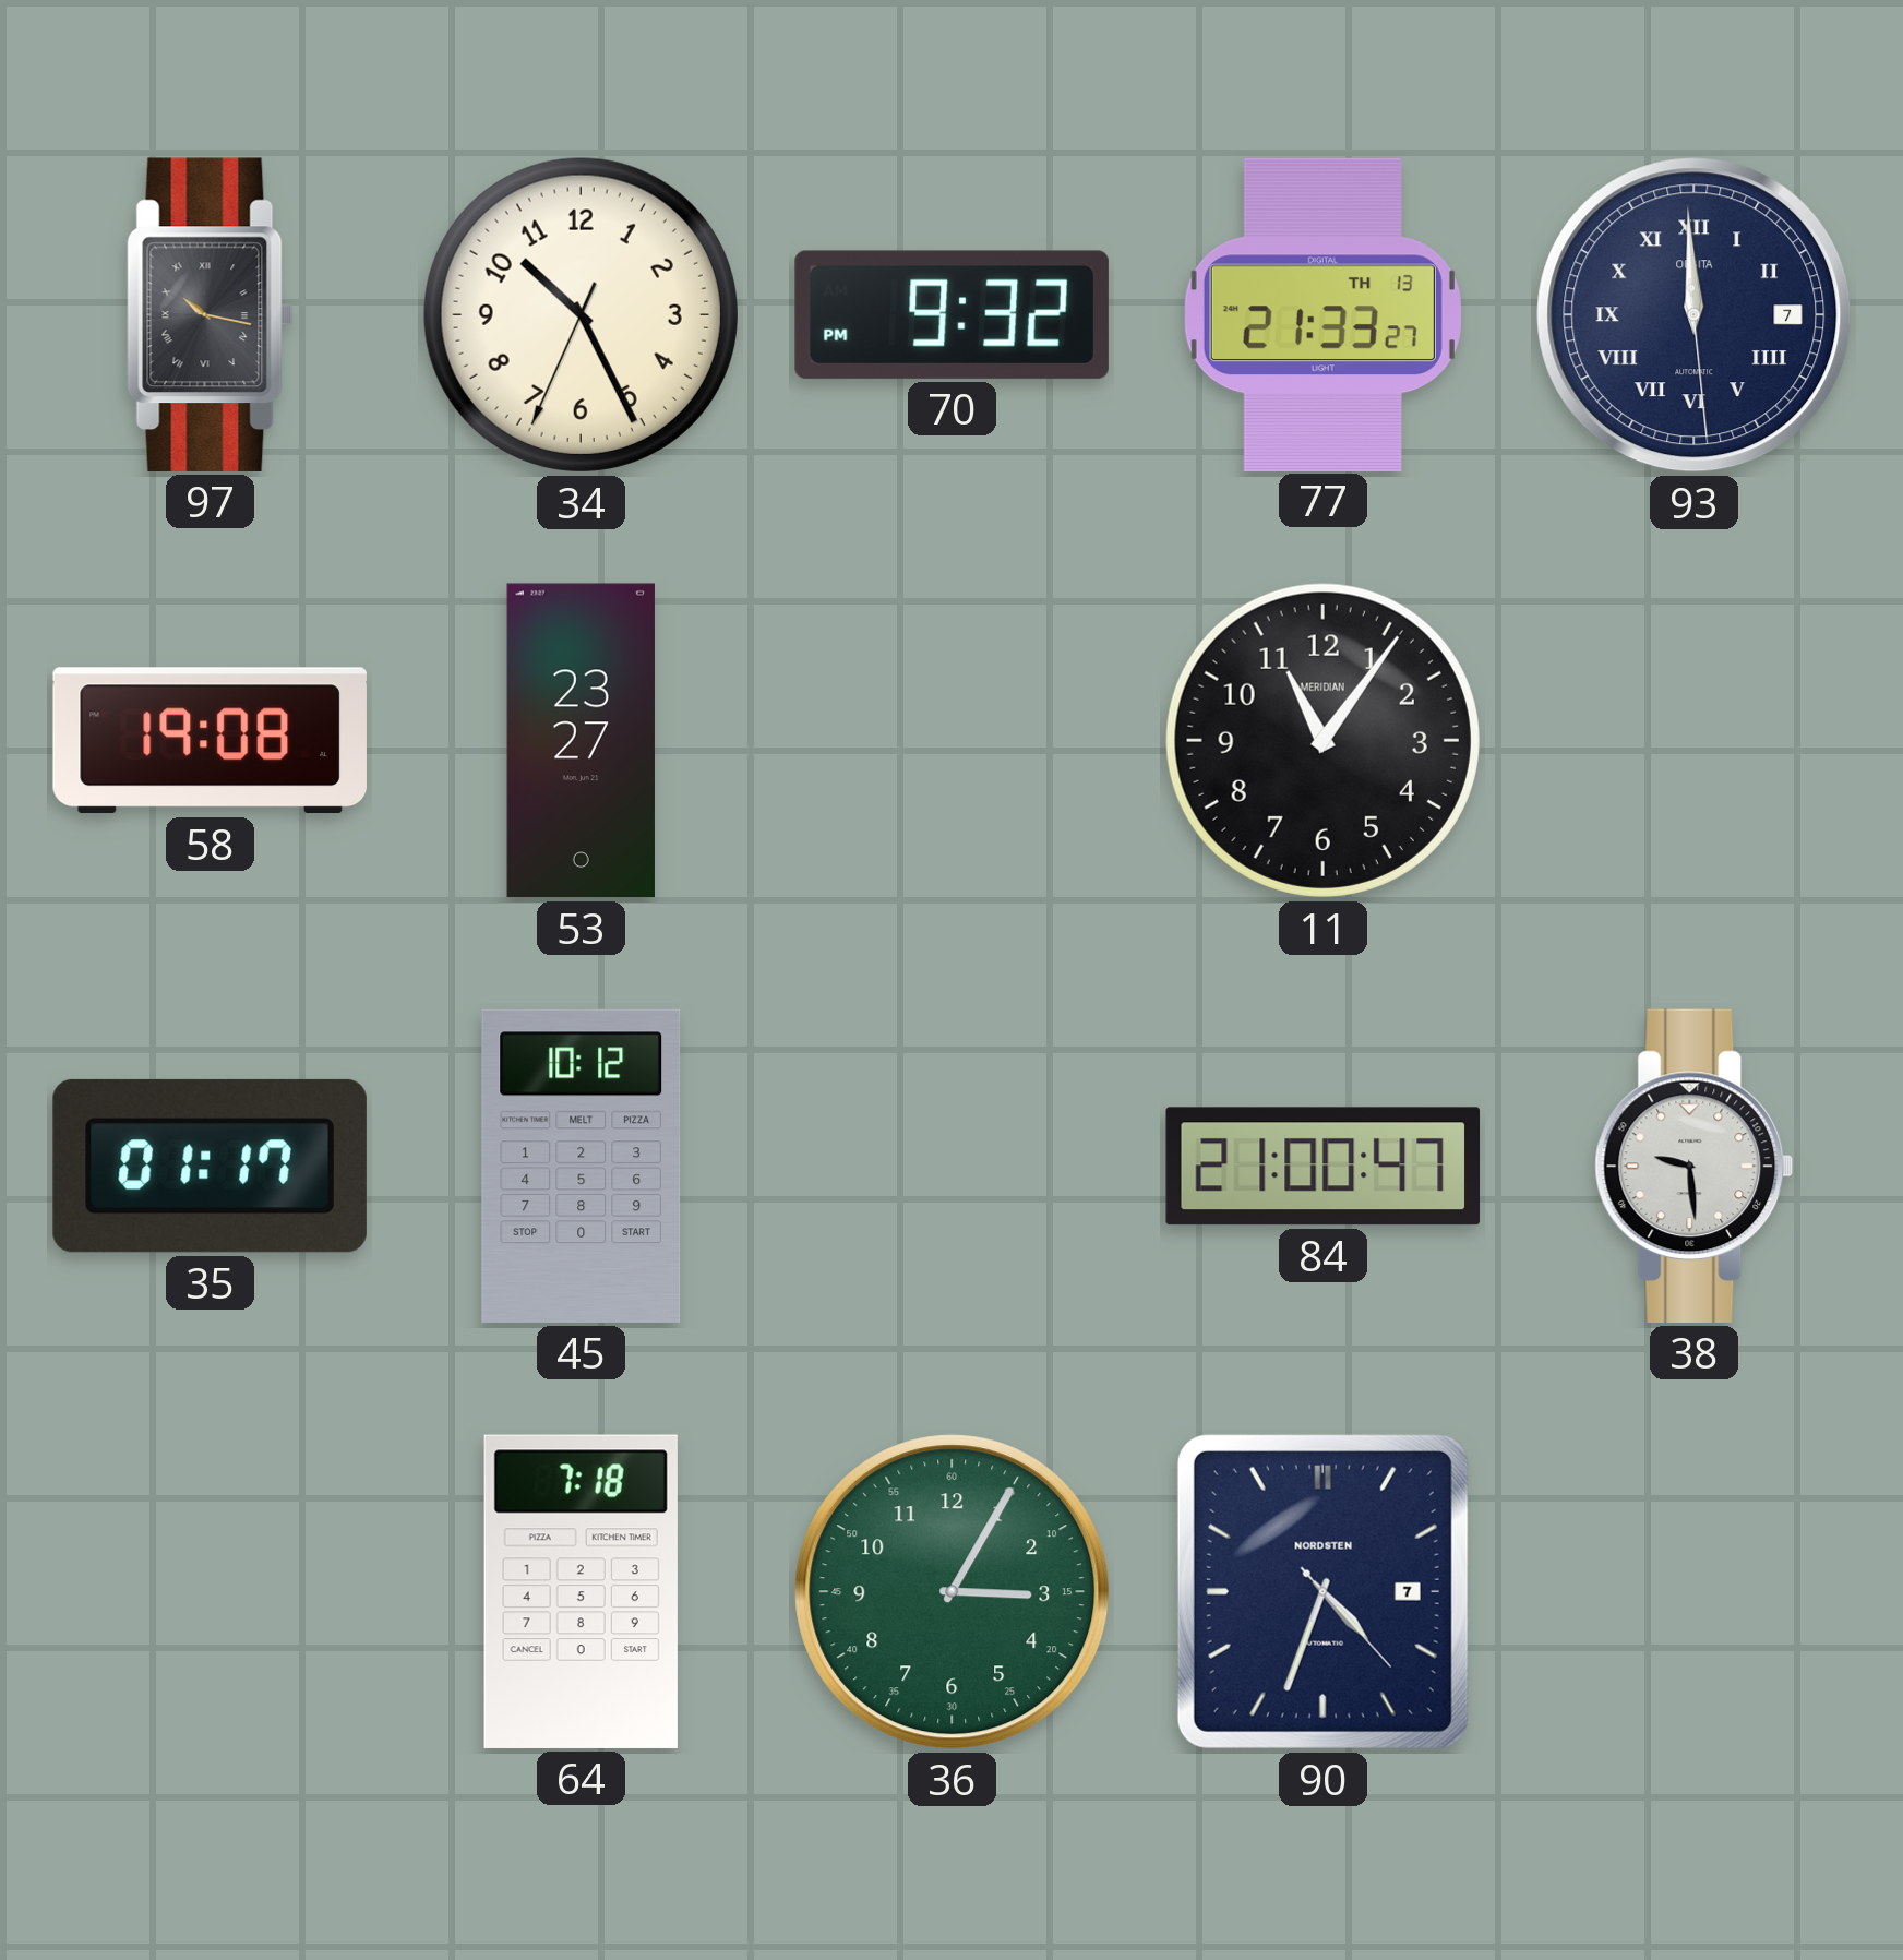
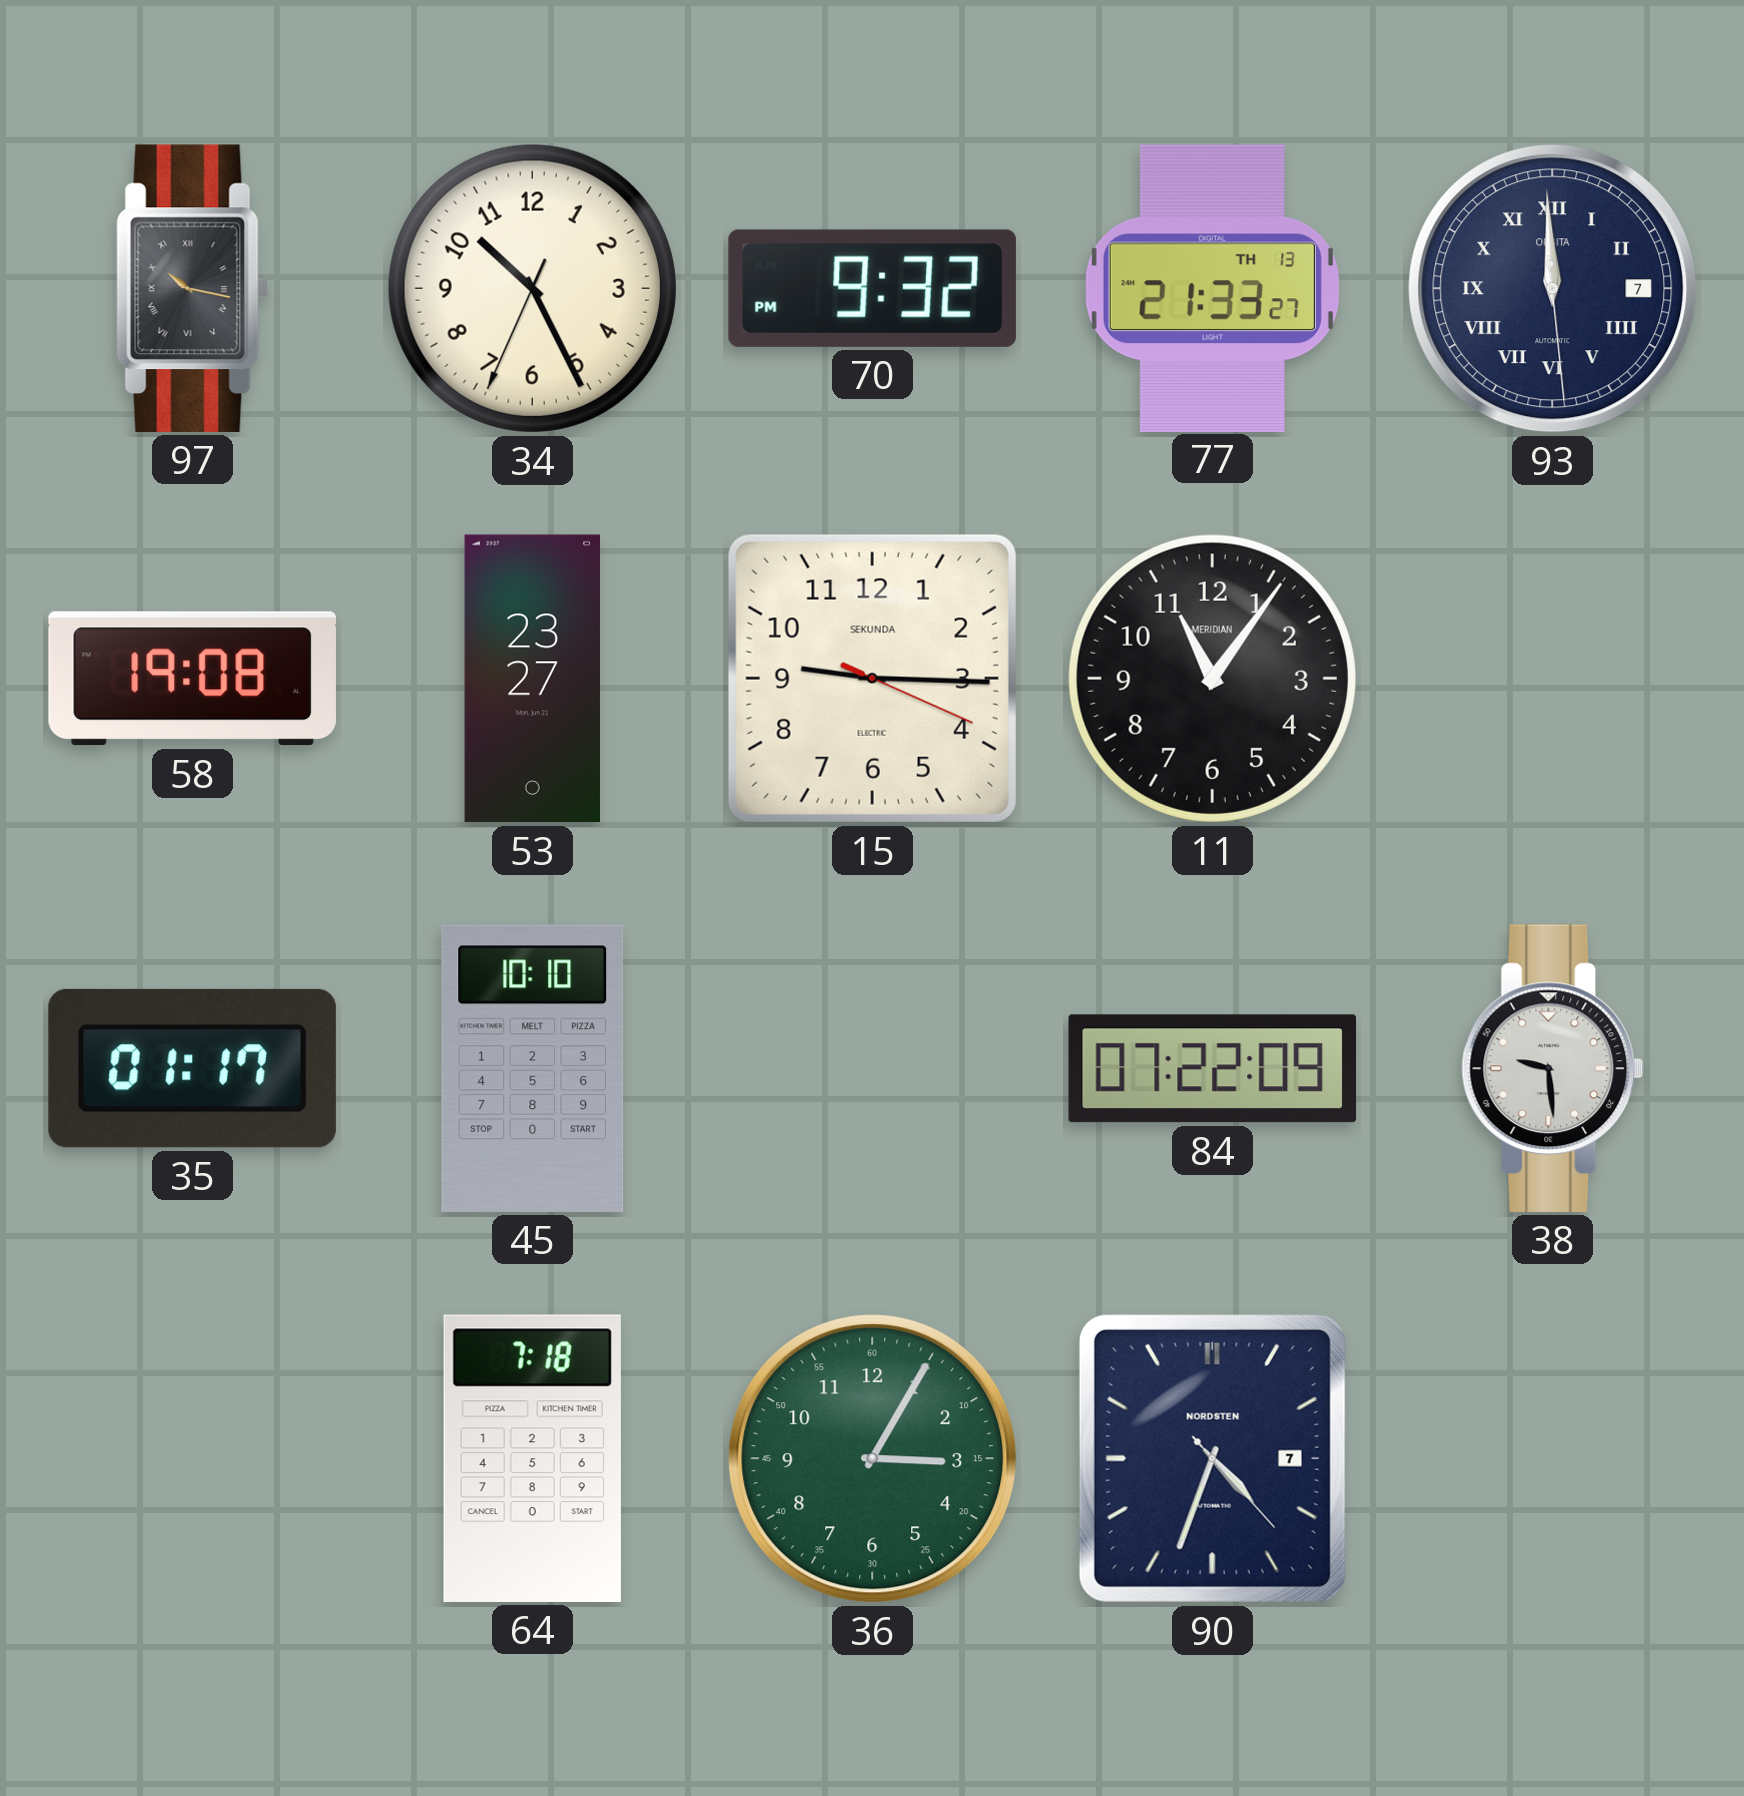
15: none -> 9:15
45: 10:12 -> 10:10
84: 21:00 -> 07:22
